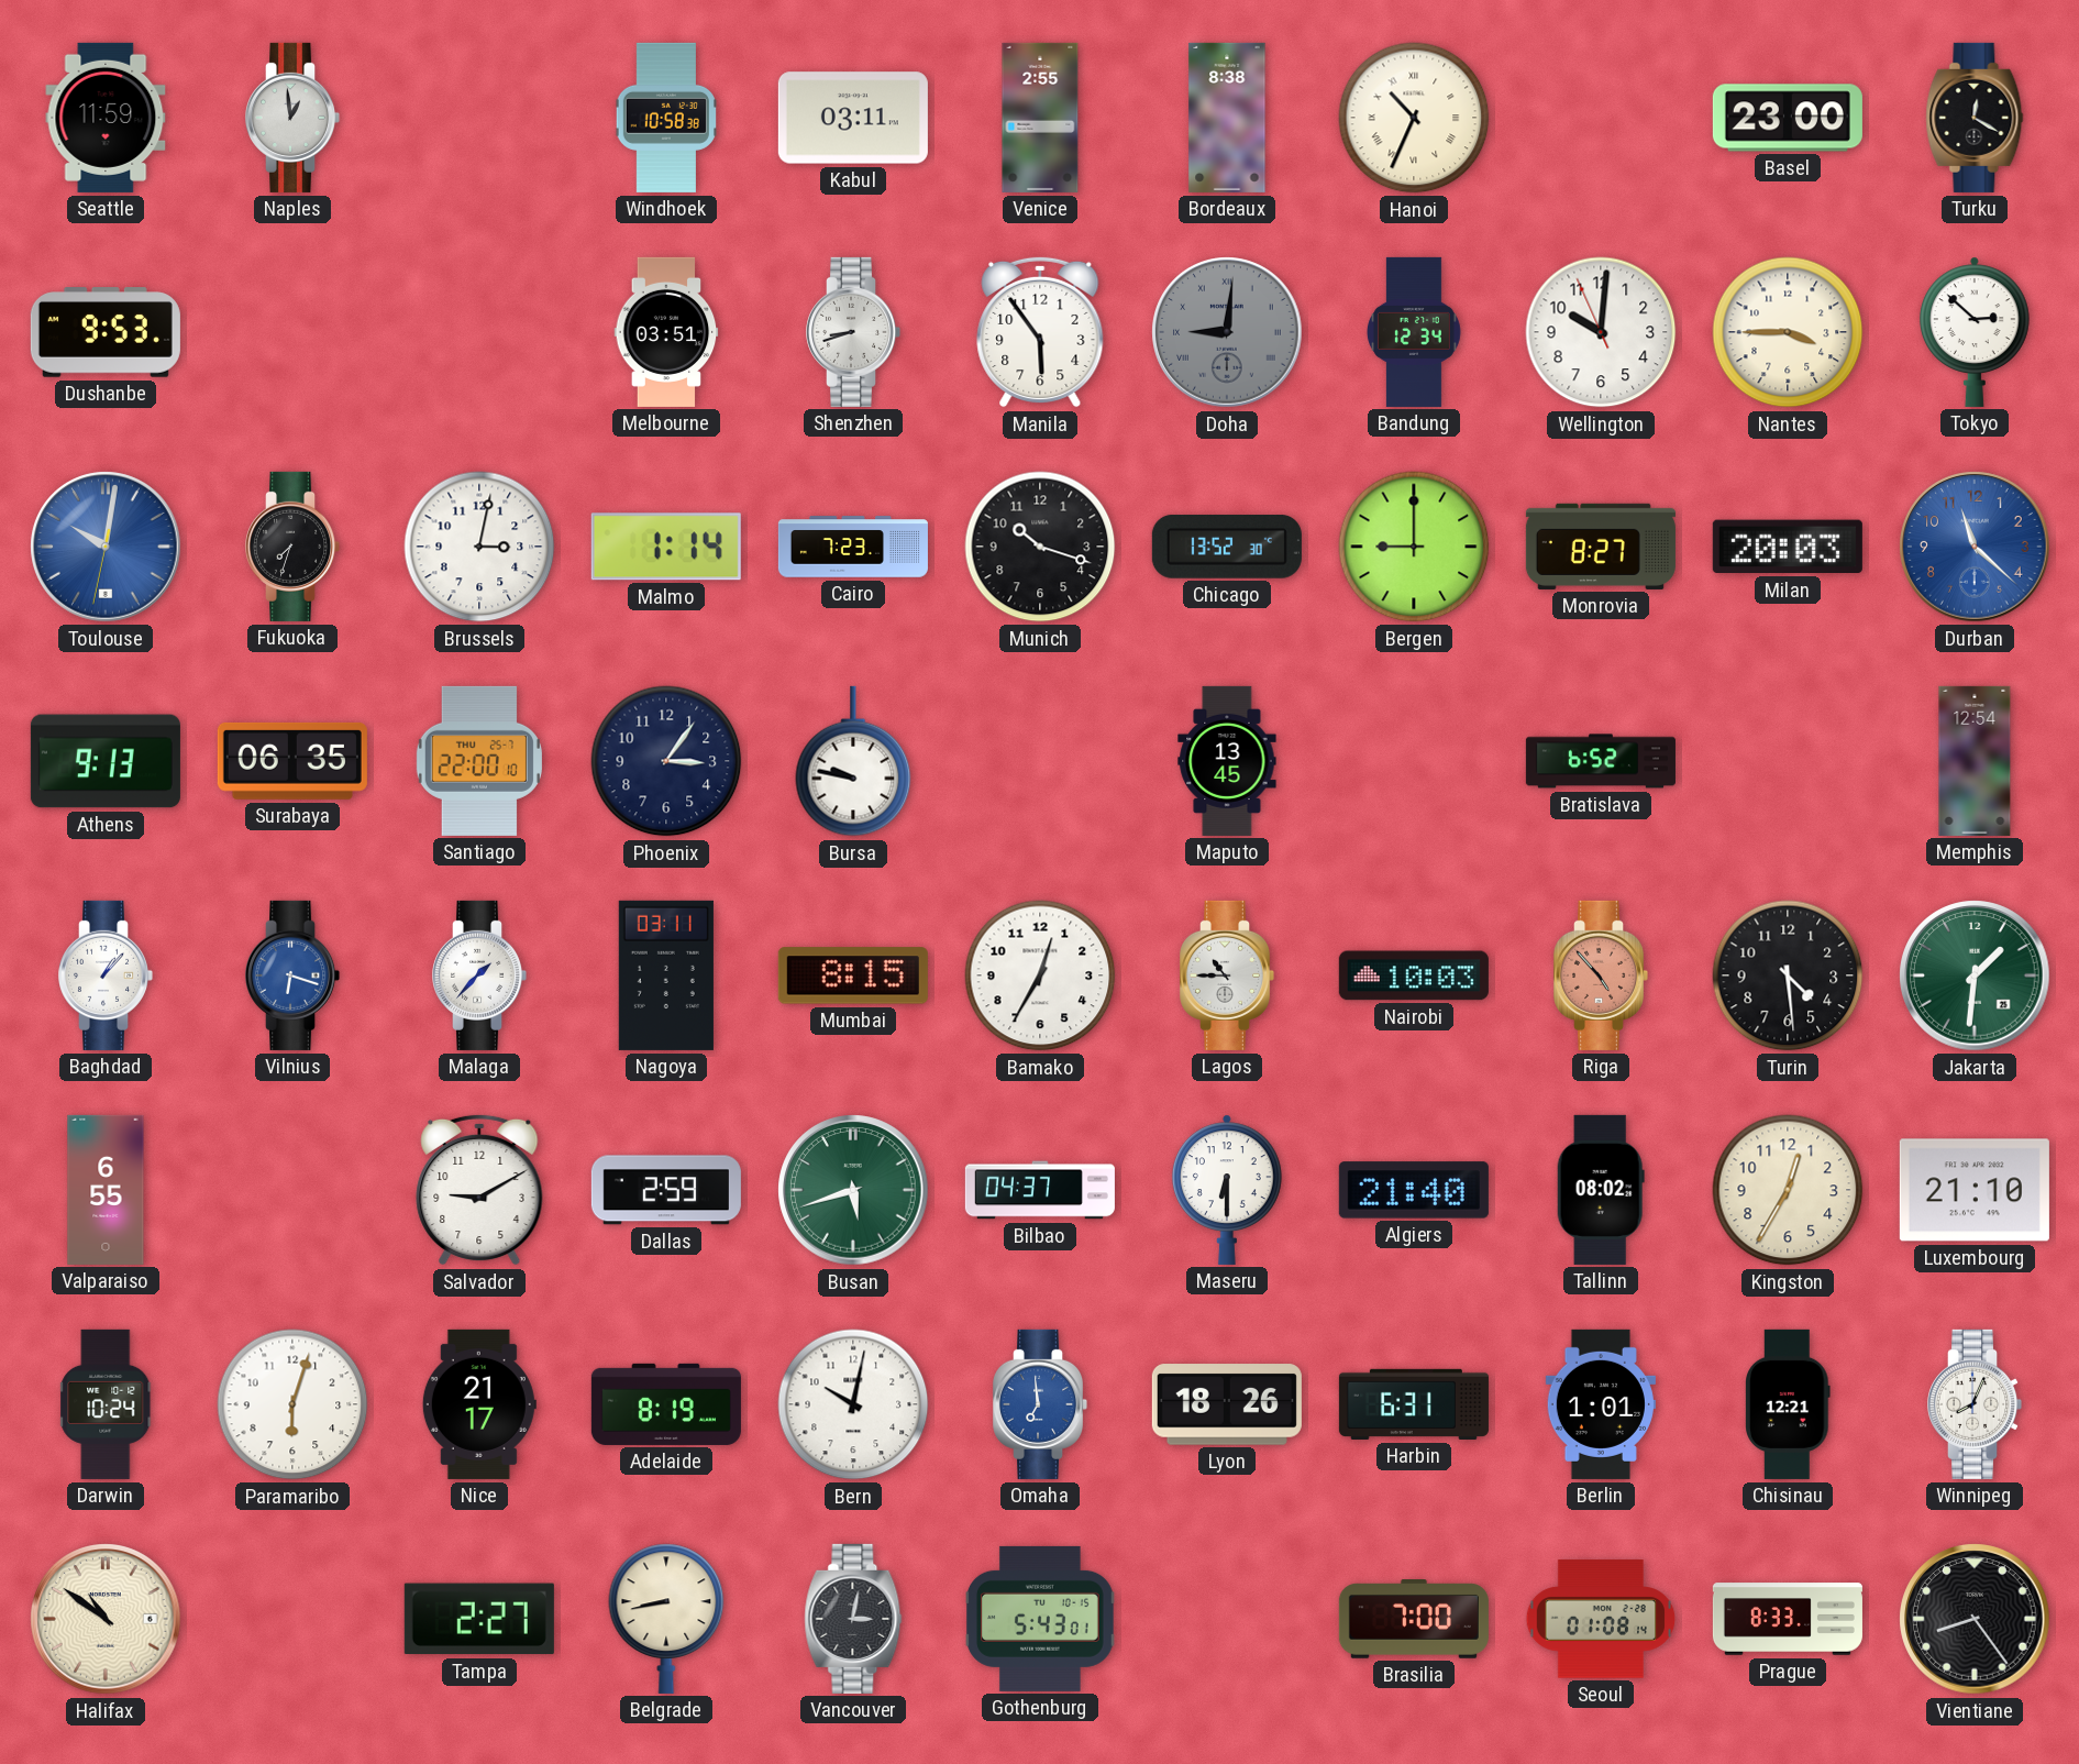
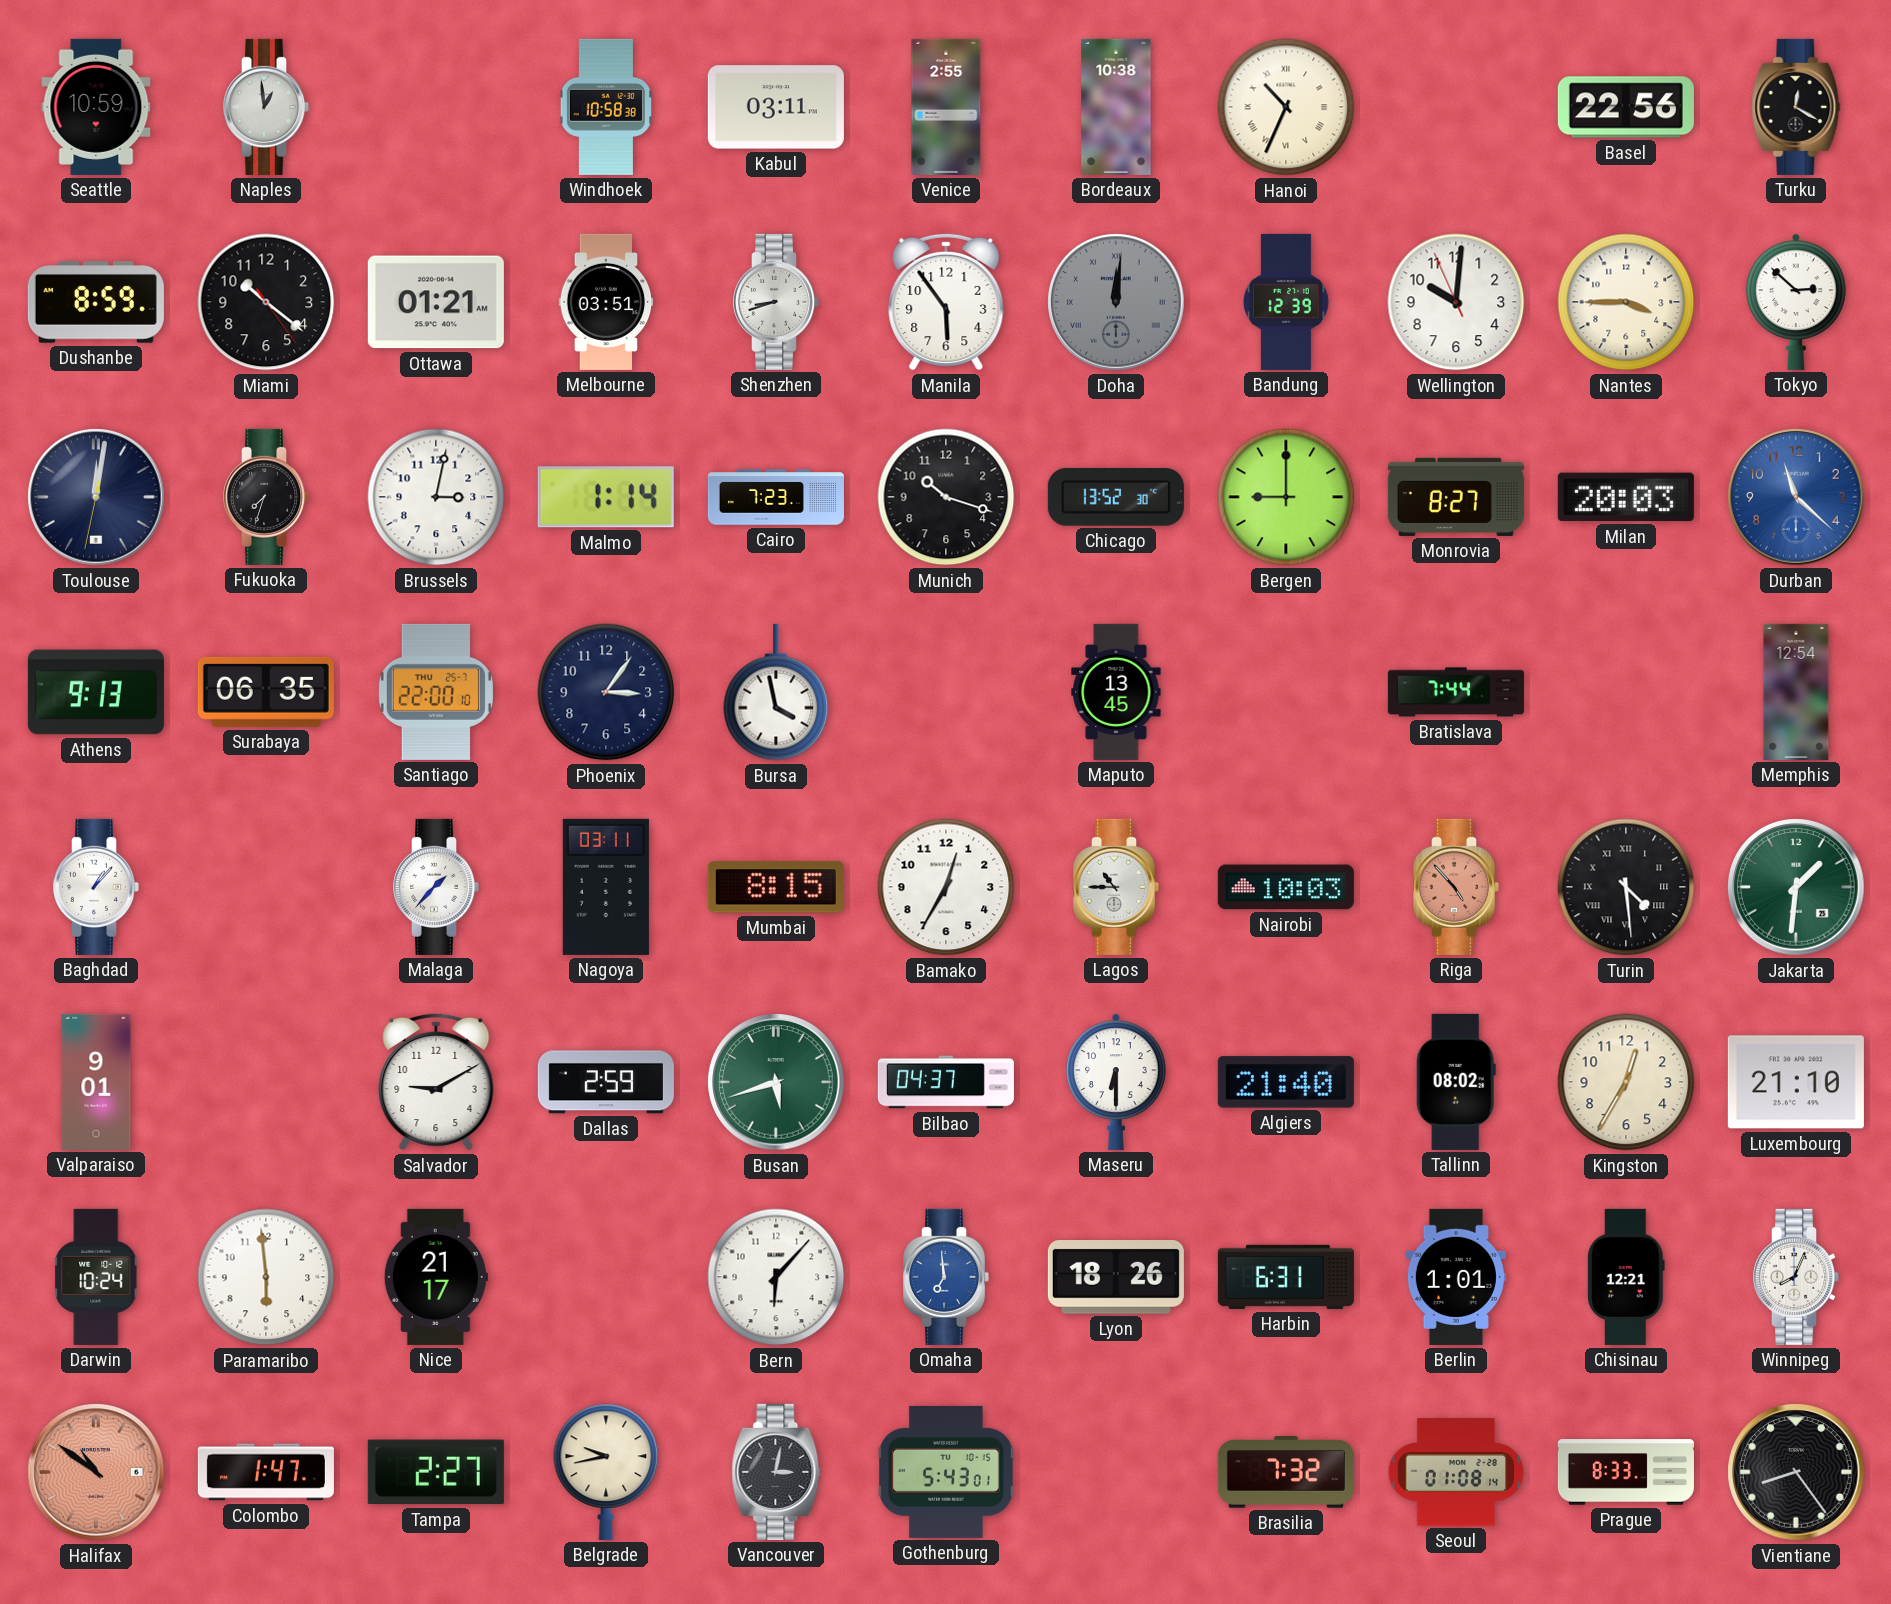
Seattle: 11:59 -> 10:59
Bordeaux: 8:38 -> 10:38
Basel: 23:00 -> 22:56
Dushanbe: 9:53 -> 8:59
Miami: none -> 10:21
Ottawa: none -> 01:21
Doha: 9:01 -> 12:01
Bandung: 12:34 -> 12:39
Toulouse: 10:01 -> 12:01
Toulouse dial: blue -> navy
Bursa: 9:47 -> 3:58
Bratislava: 6:52 -> 7:44
Vilnius: 6:18 -> none
Turin numerals: Arabic -> Roman
Valparaiso: 6:55 -> 9:01
Paramaribo: 6:03 -> 5:59
Adelaide: 8:19 -> none
Bern: 10:02 -> 6:07
Halifax dial: cream -> salmon
Colombo: none -> 1:47
Belgrade: 8:43 -> 9:43
Brasilia: 7:00 -> 7:32
